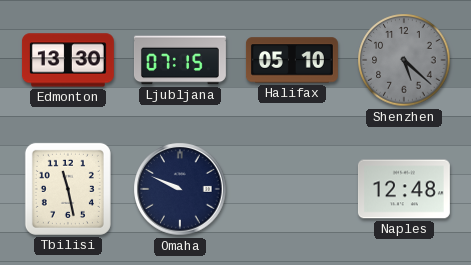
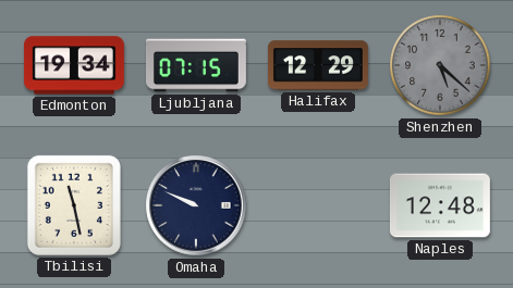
Edmonton: 13:30 -> 19:34
Halifax: 05:10 -> 12:29
